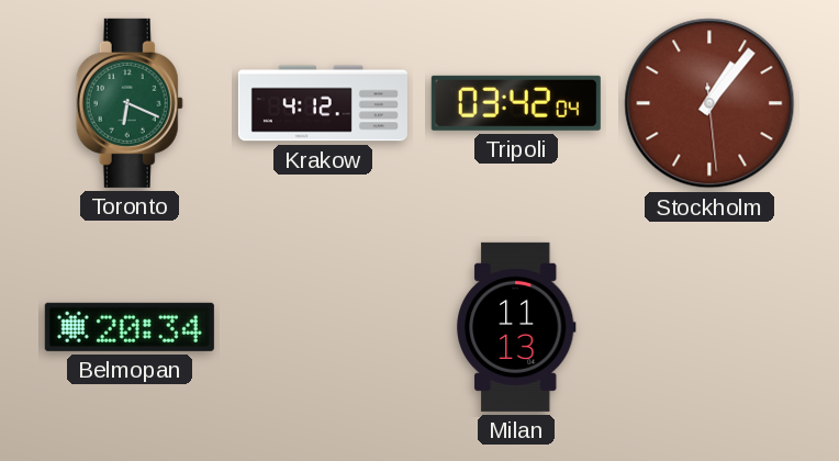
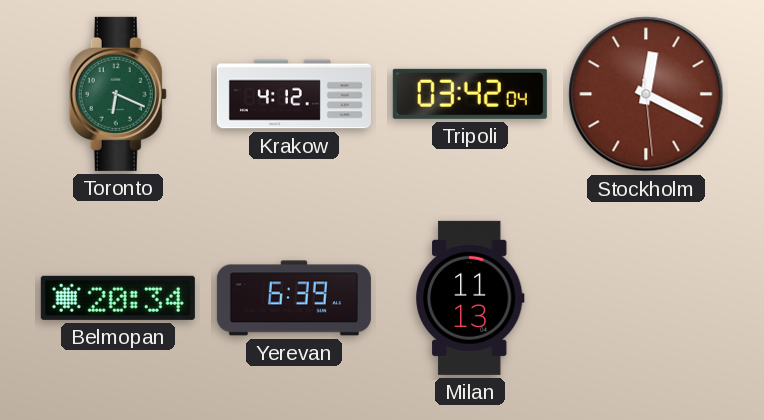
Stockholm: 1:06 -> 12:19
Yerevan: none -> 6:39
